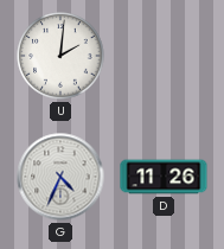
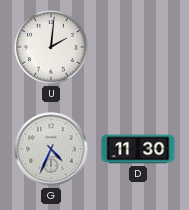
D: 11:26 -> 11:30
